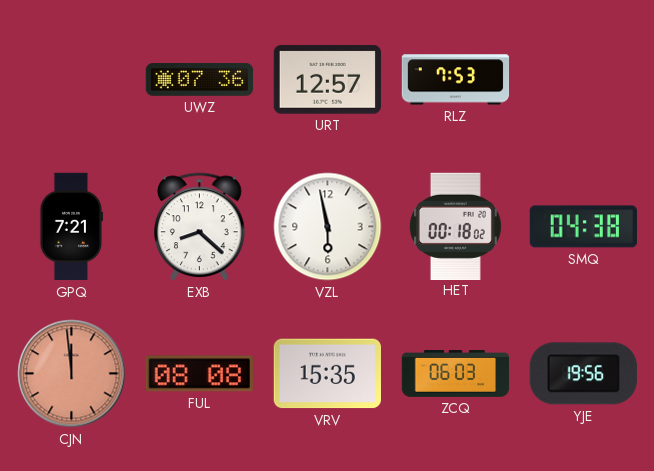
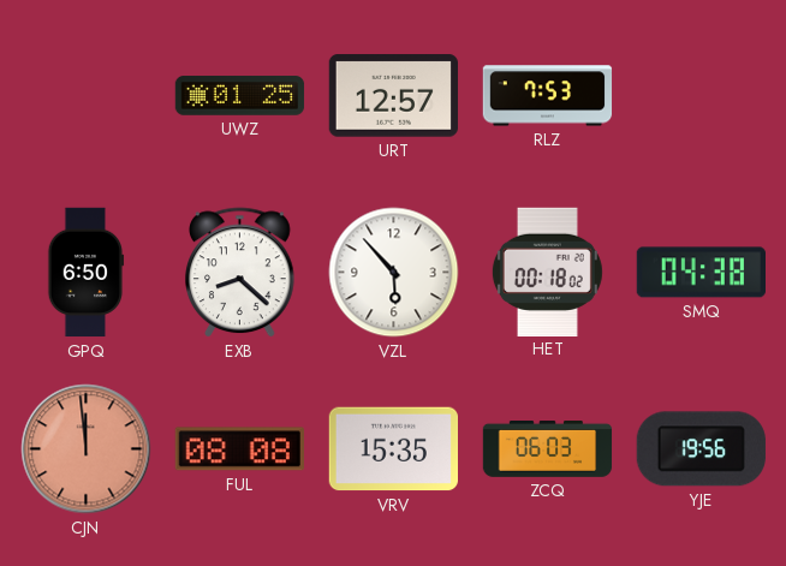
UWZ: 07:36 -> 01:25
GPQ: 7:21 -> 6:50
VZL: 5:58 -> 5:53
